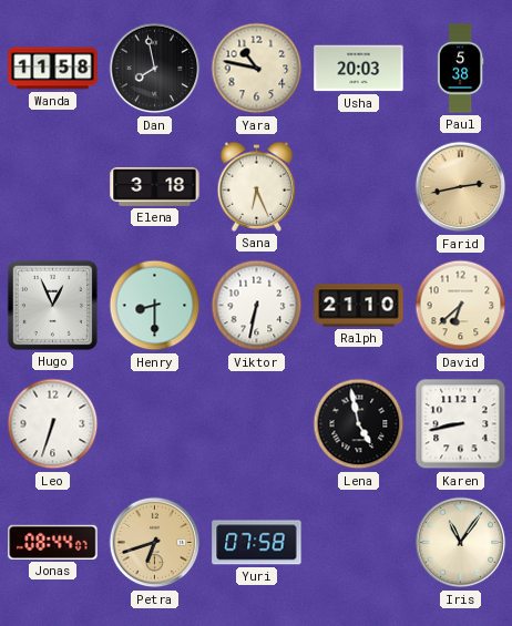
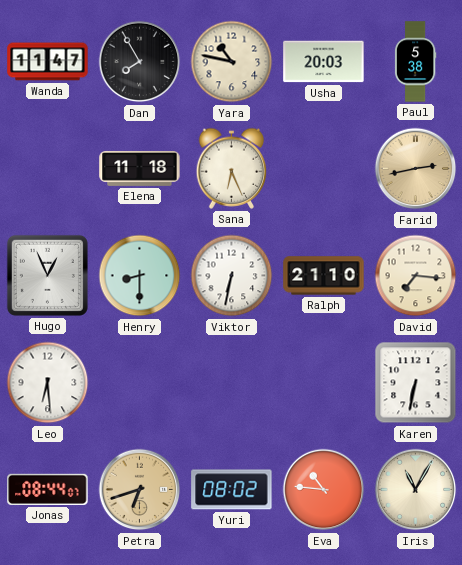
Wanda: 11:58 -> 11:47
Dan: 7:58 -> 7:55
Elena: 3:18 -> 11:18
David: 6:38 -> 7:16
Leo: 6:33 -> 6:29
Lena: 4:58 -> none
Karen: 8:43 -> 6:32
Yuri: 07:58 -> 08:02
Eva: none -> 10:46
Iris: 11:06 -> 11:05
